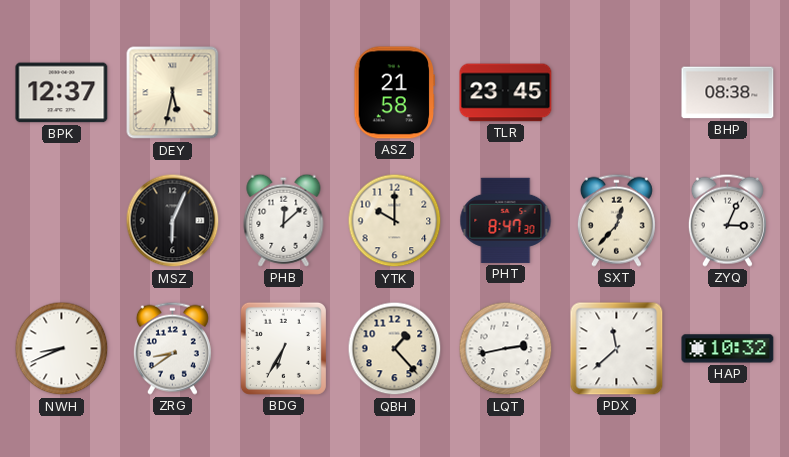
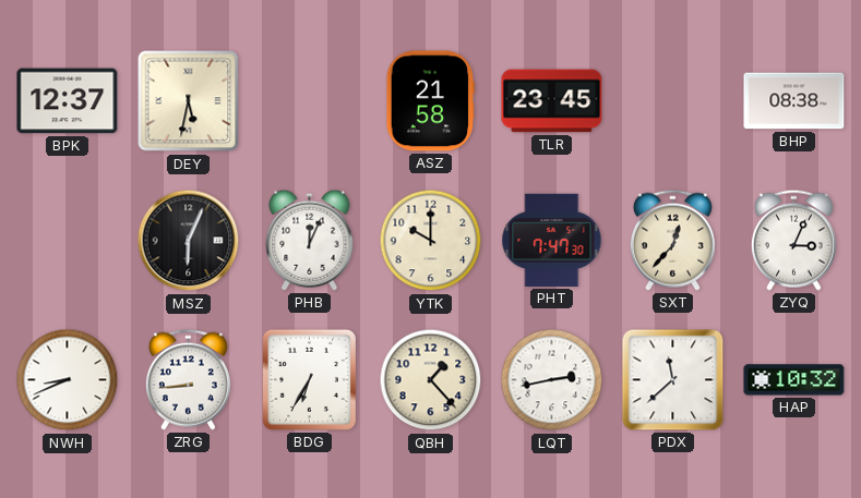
PHB: 12:08 -> 12:04
PHT: 8:47 -> 7:47
ZRG: 8:39 -> 8:44
